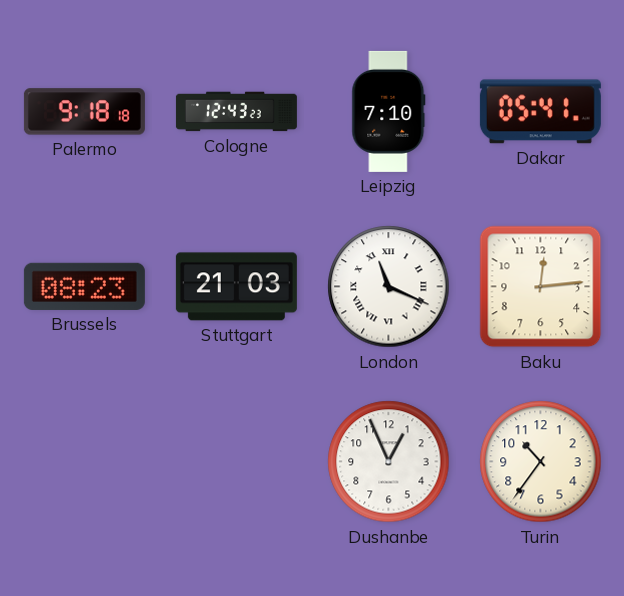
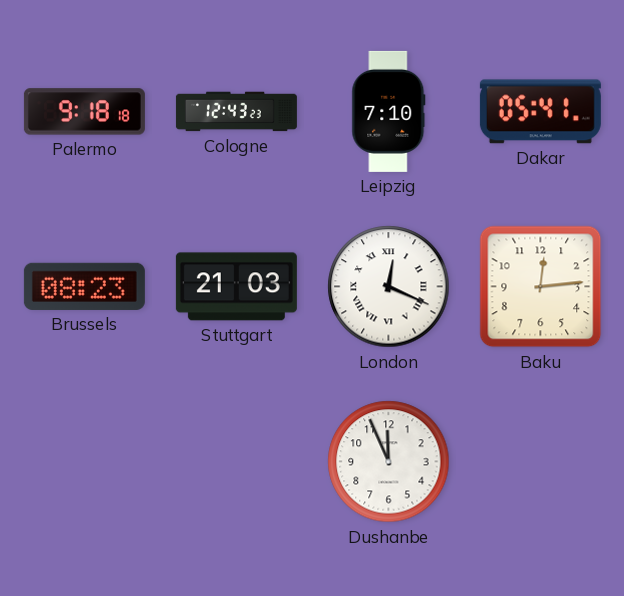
London: 11:19 -> 12:19
Dushanbe: 12:56 -> 11:56
Turin: 10:36 -> none
